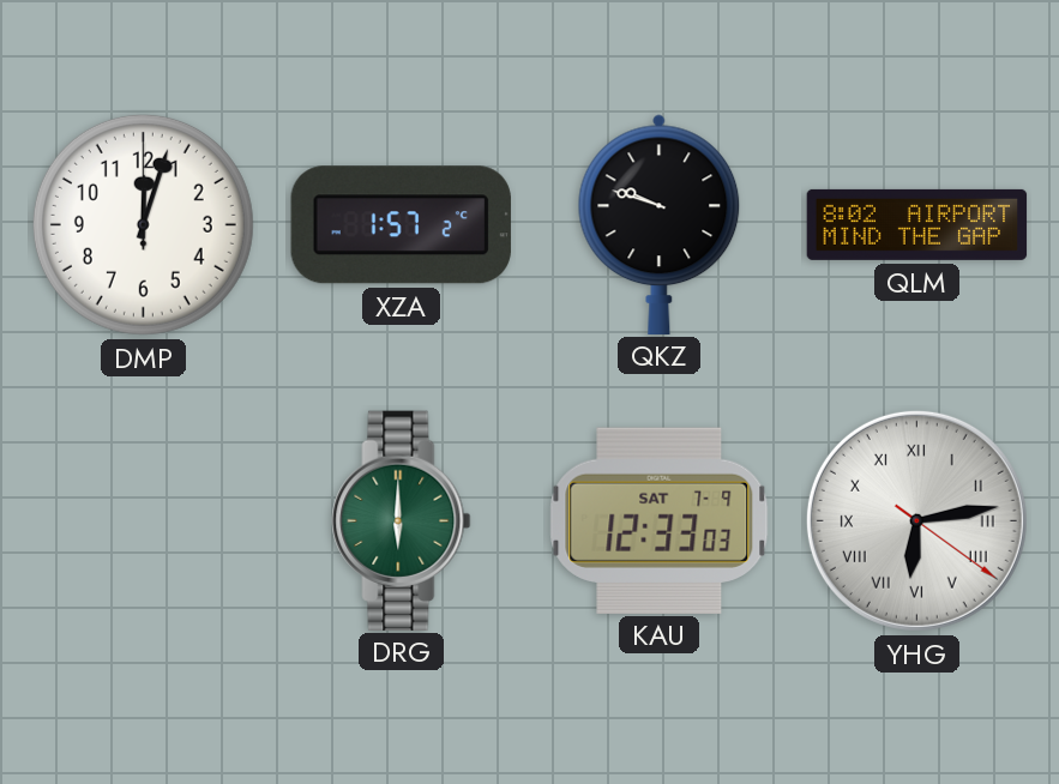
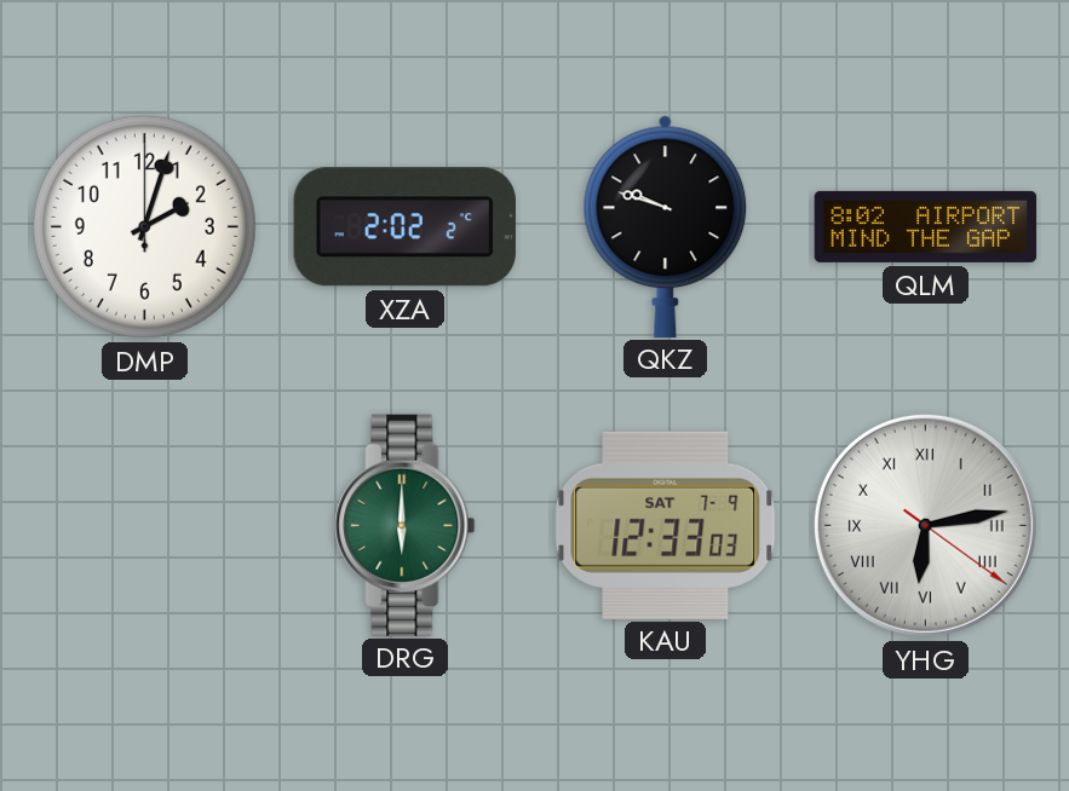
DMP: 12:03 -> 2:03
XZA: 1:57 -> 2:02
